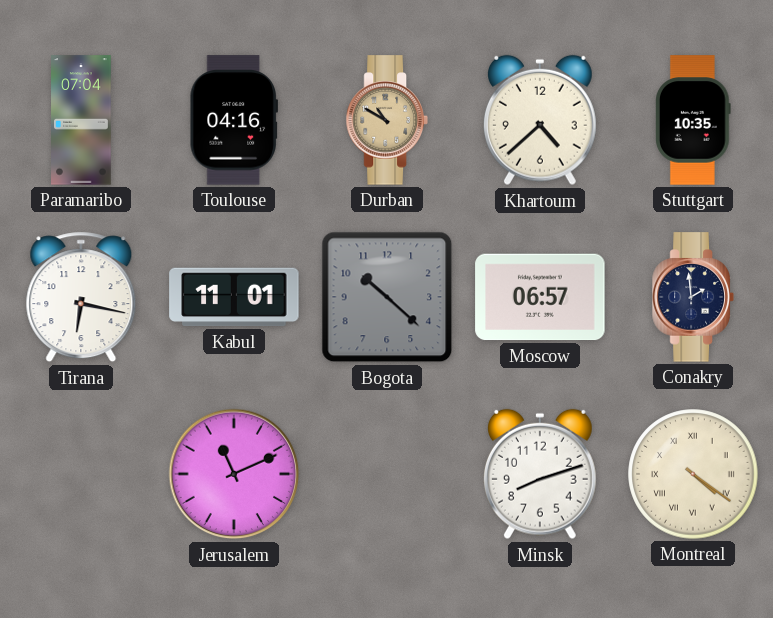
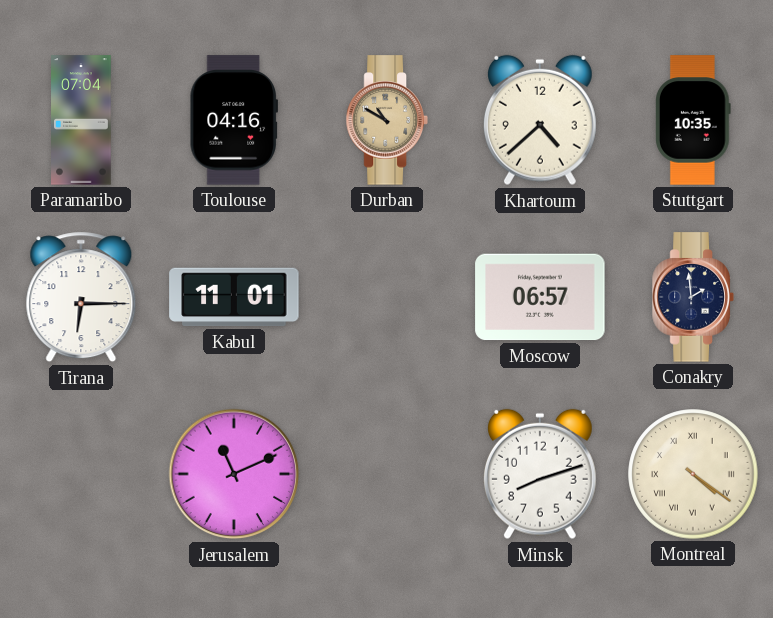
Tirana: 6:17 -> 6:15
Bogota: 10:22 -> none
